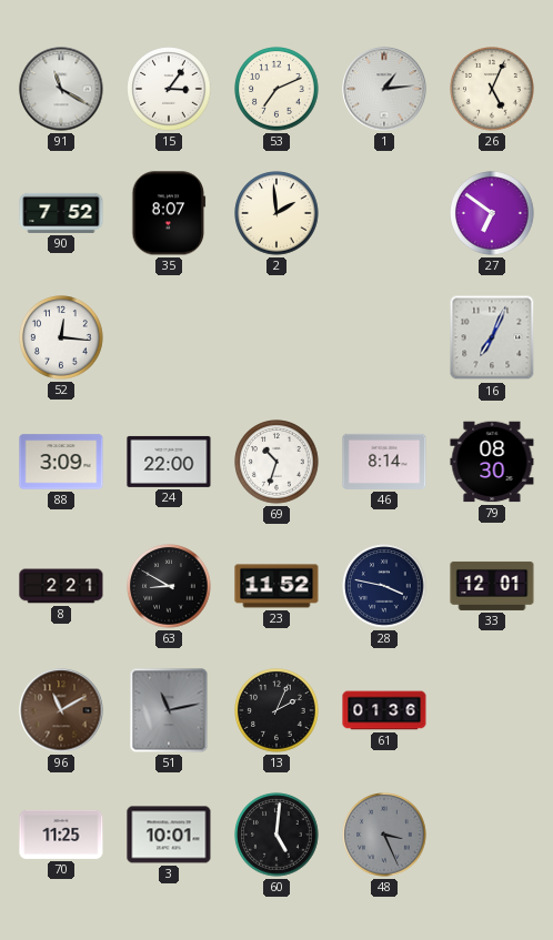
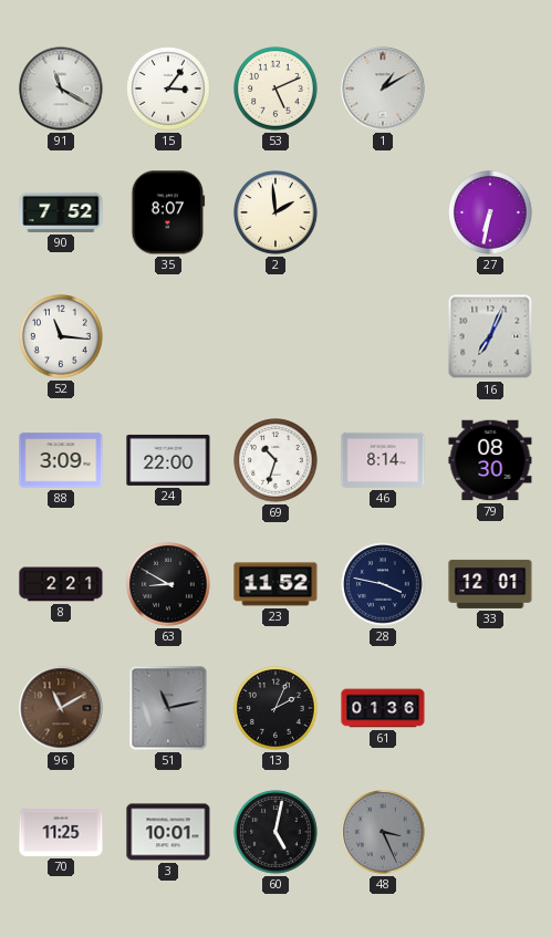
53: 7:11 -> 5:11
1: 1:14 -> 1:10
26: 5:04 -> none
27: 6:51 -> 6:32
52: 12:16 -> 11:16
60: 5:01 -> 5:02
